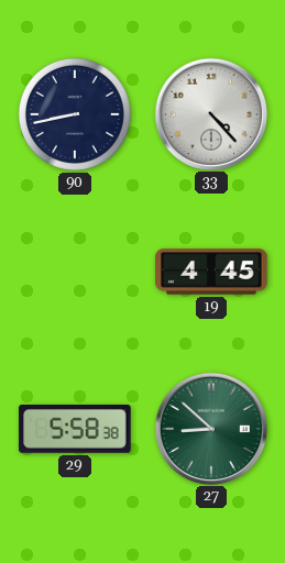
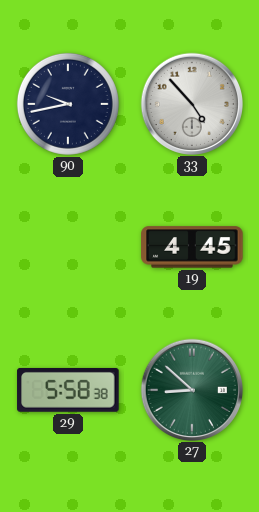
90: 8:43 -> 9:43
33: 4:23 -> 4:53
